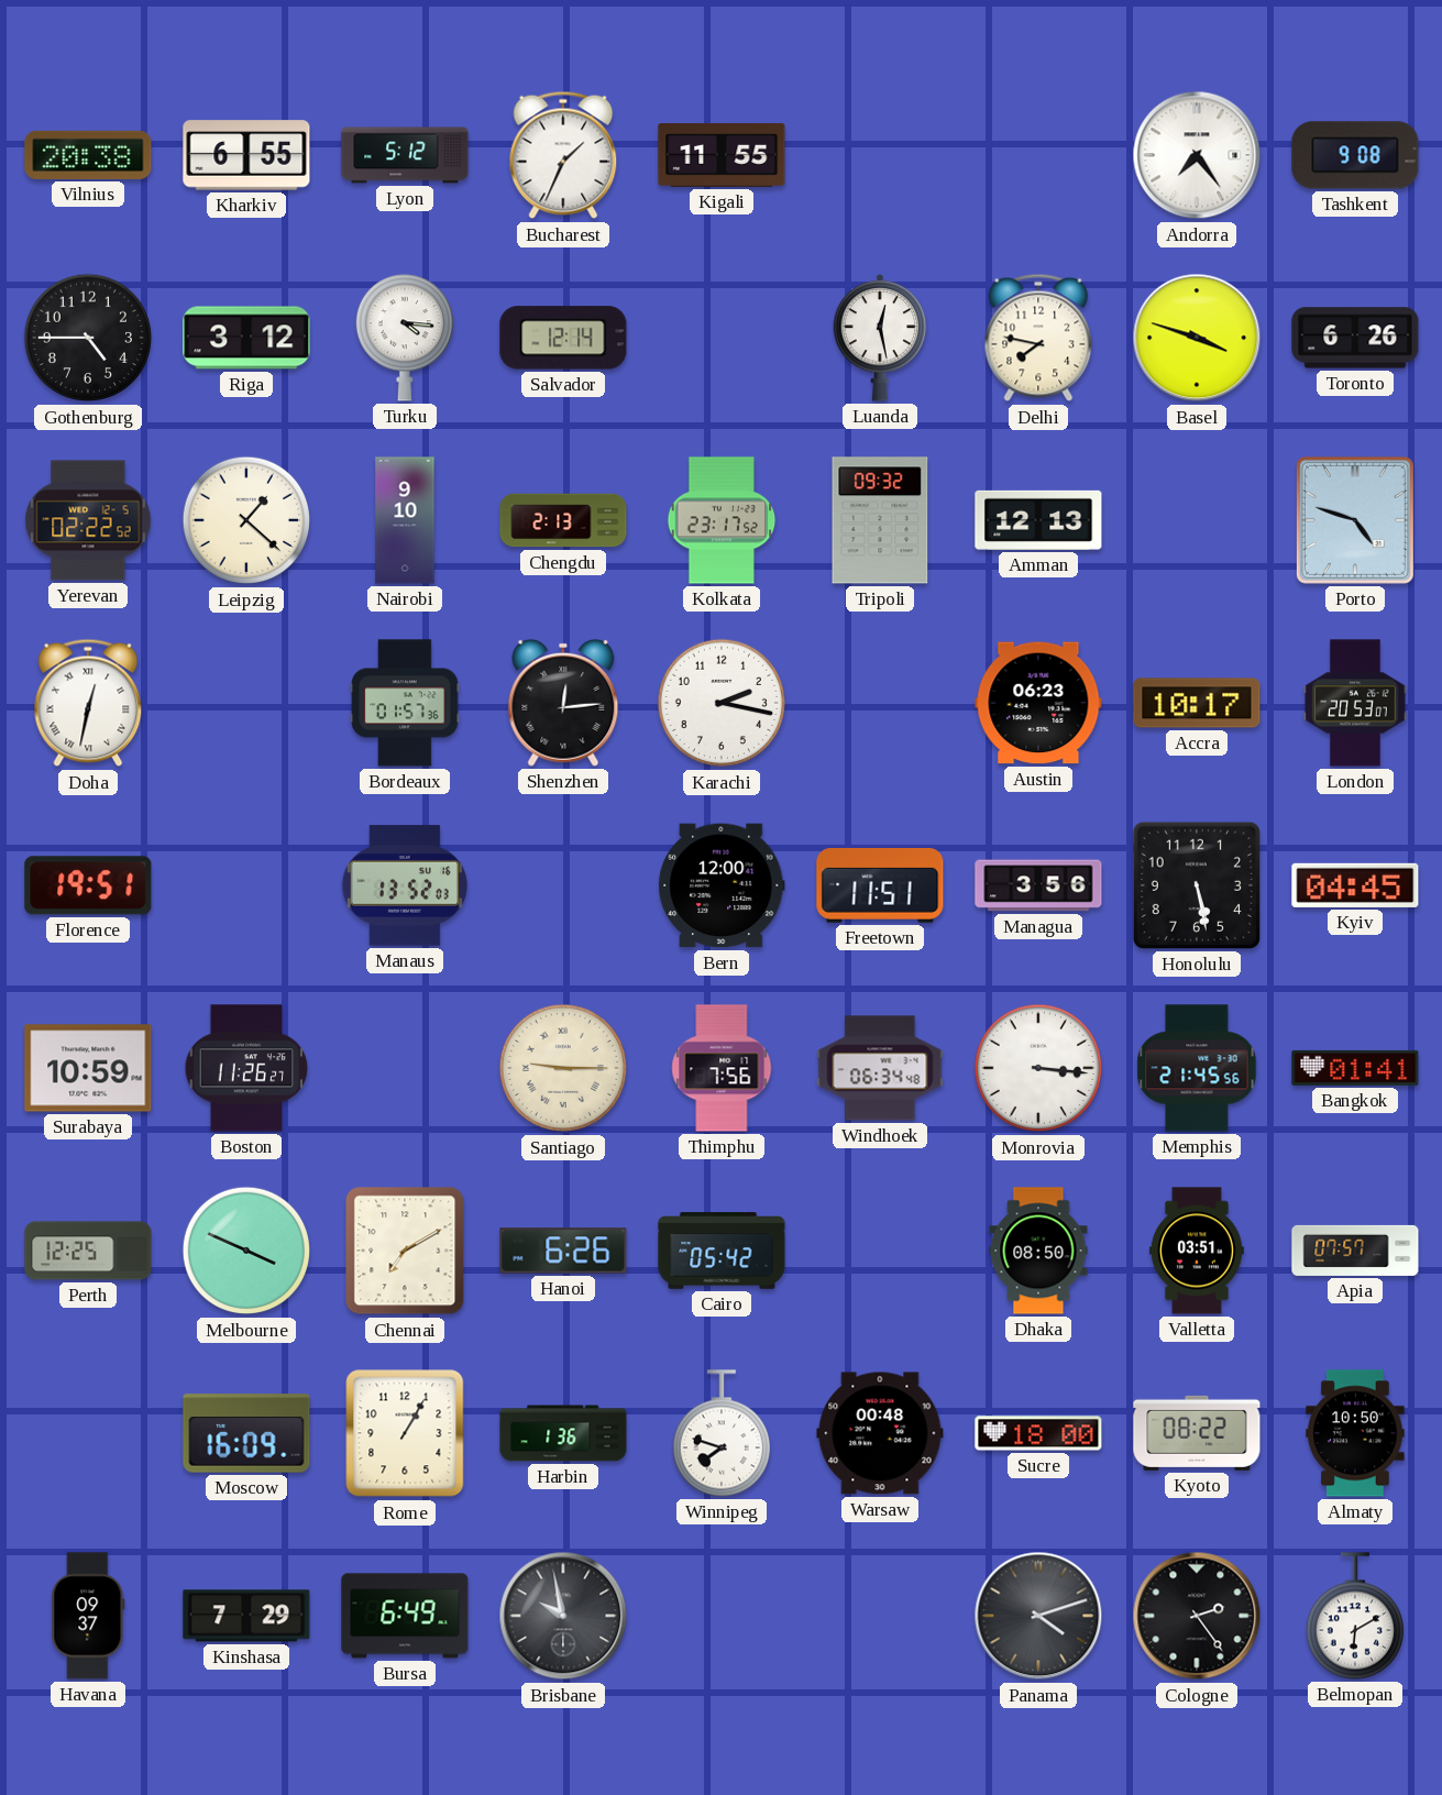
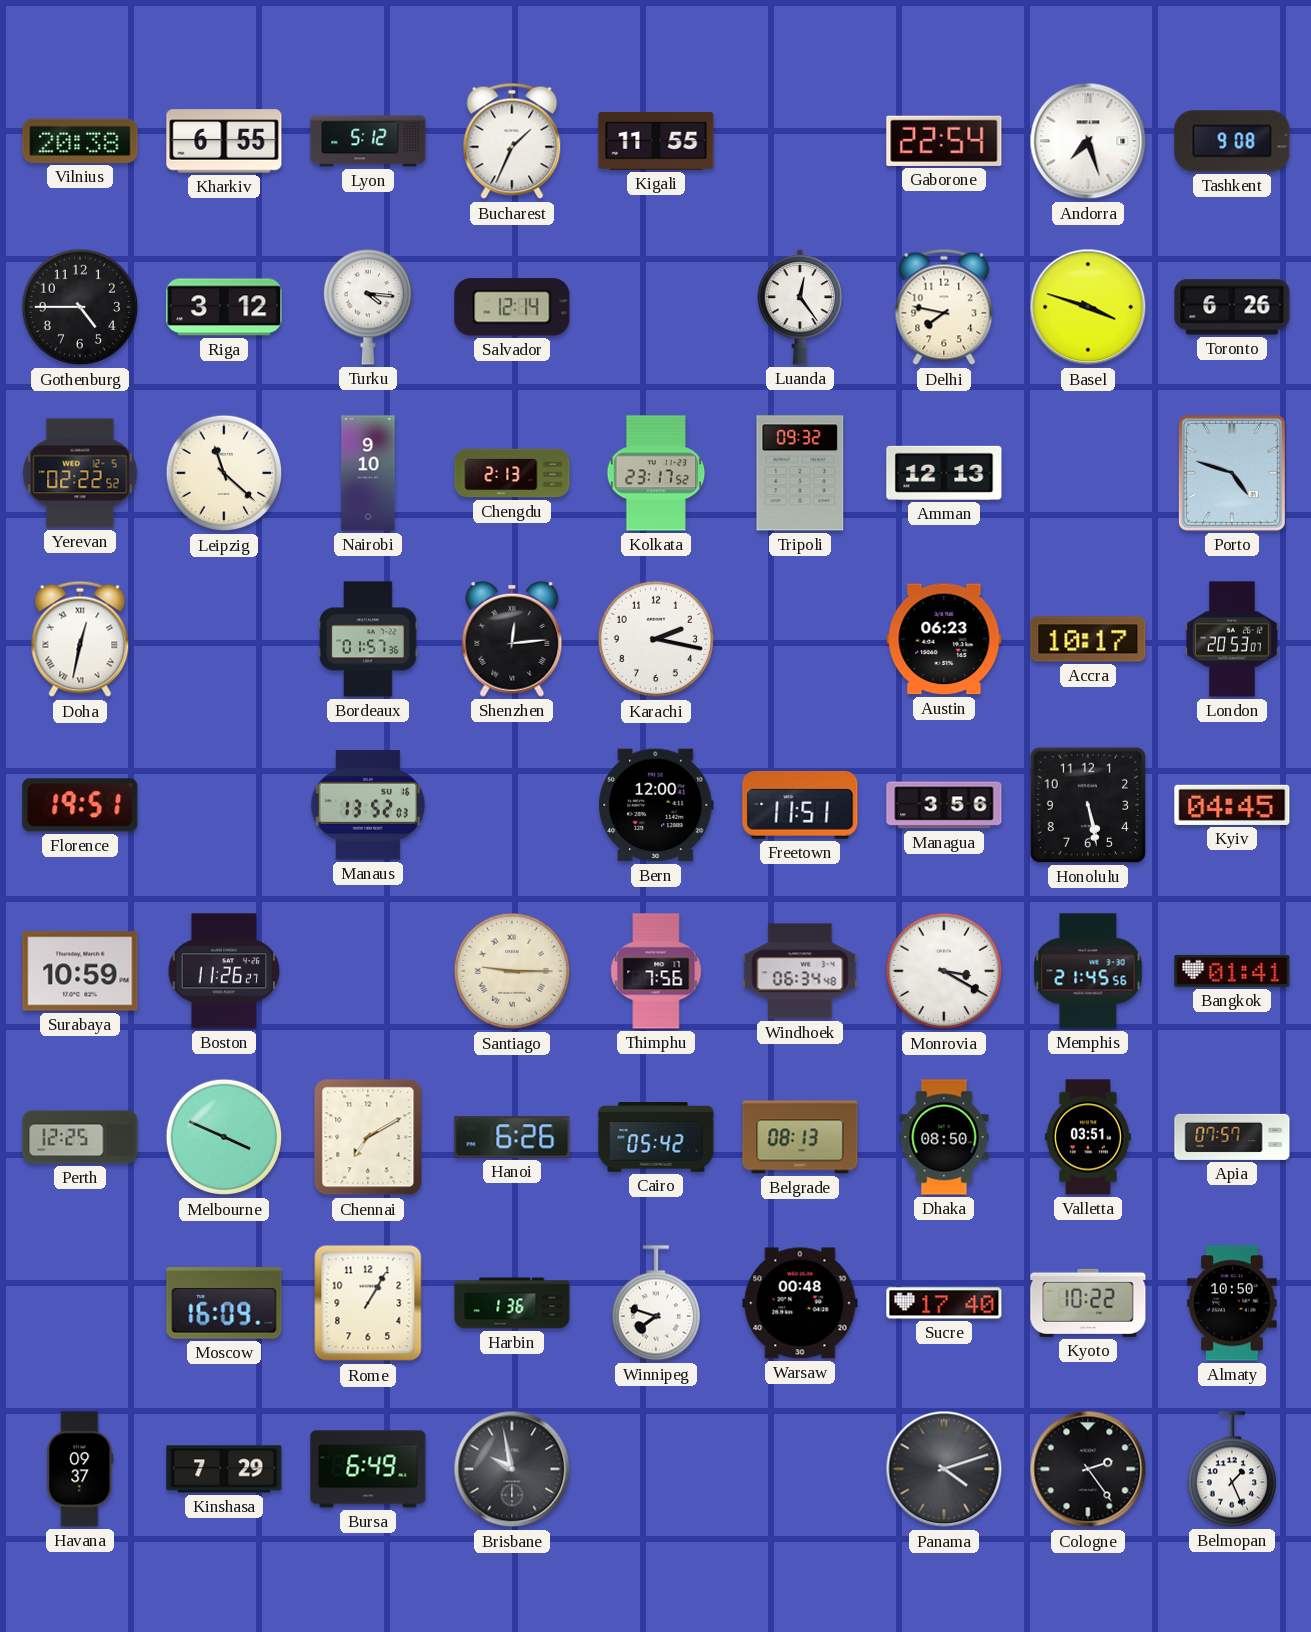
Gaborone: none -> 22:54
Andorra: 7:24 -> 7:27
Luanda: 12:28 -> 12:24
Leipzig: 1:22 -> 11:22
Monrovia: 3:16 -> 3:20
Belgrade: none -> 08:13
Sucre: 18:00 -> 17:40
Kyoto: 08:22 -> 10:22
Belmopan: 6:10 -> 1:26
